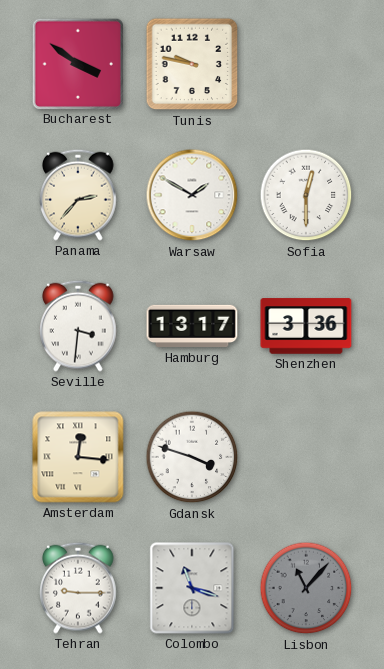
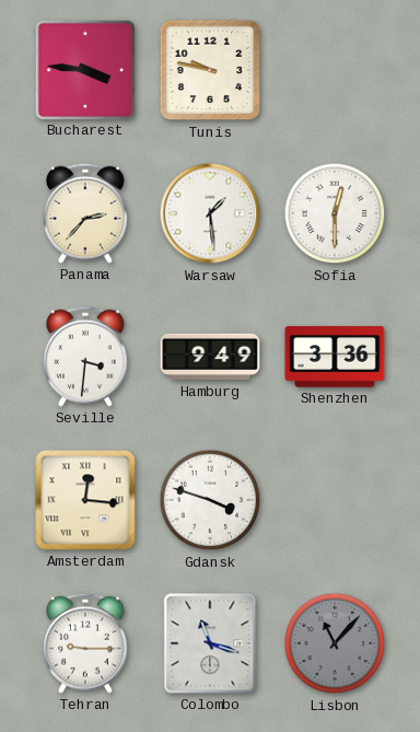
Bucharest: 3:51 -> 3:46
Warsaw: 1:50 -> 1:29
Hamburg: 13:17 -> 9:49
